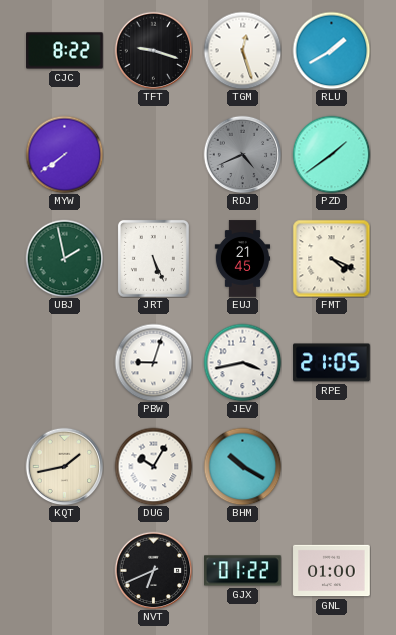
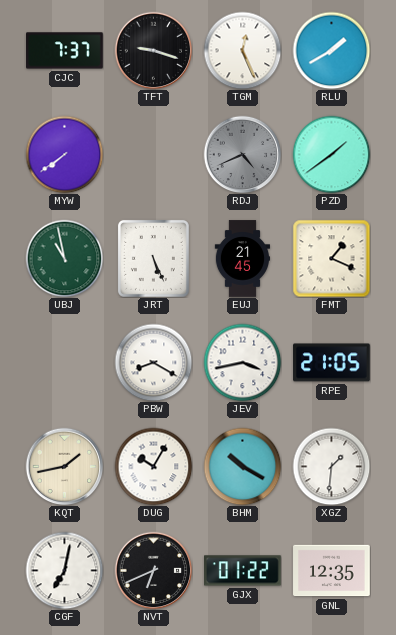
CJC: 8:22 -> 7:37
TGM: 12:27 -> 12:26
UBJ: 1:58 -> 10:58
FMT: 4:19 -> 1:19
PBW: 9:03 -> 8:20
XGZ: none -> 1:31
CGF: none -> 7:02
GNL: 01:00 -> 12:35
